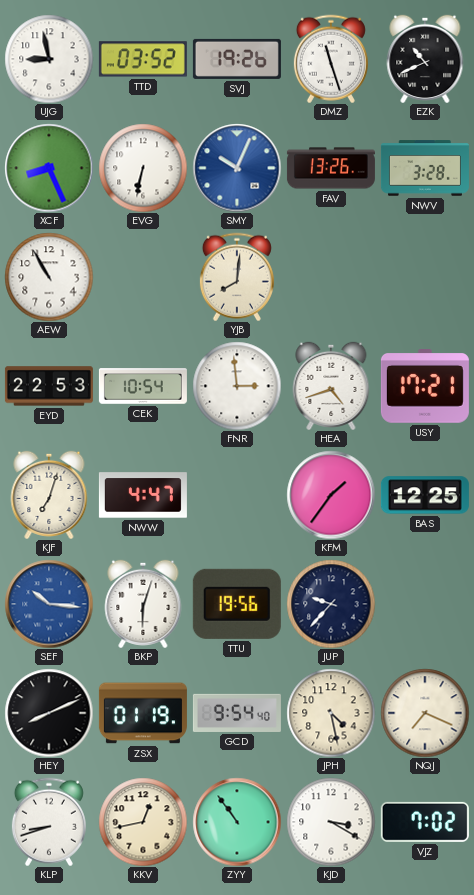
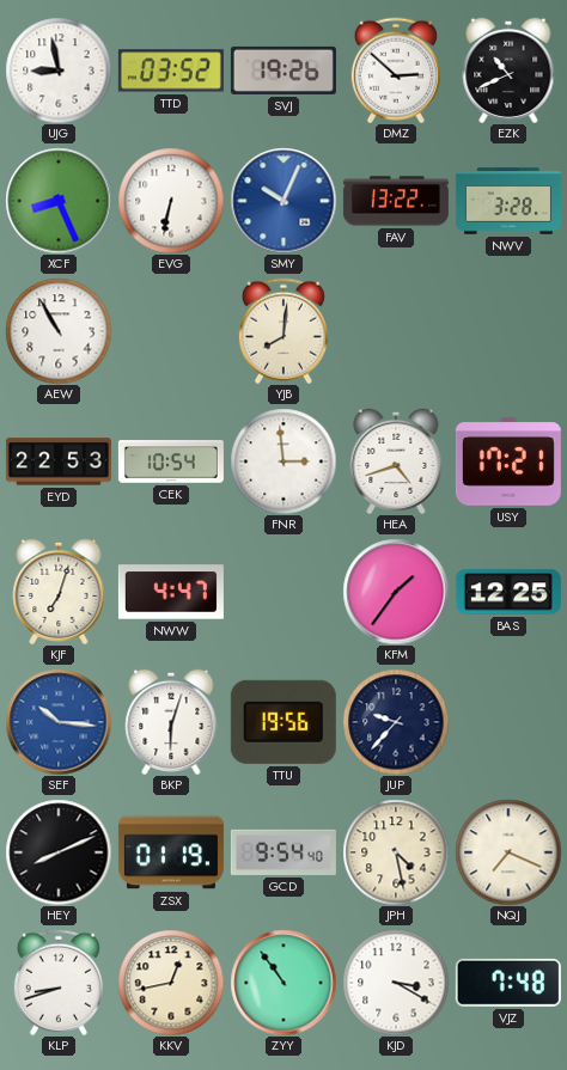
DMZ: 11:27 -> 2:52
FAV: 13:26 -> 13:22
VJZ: 7:02 -> 7:48
